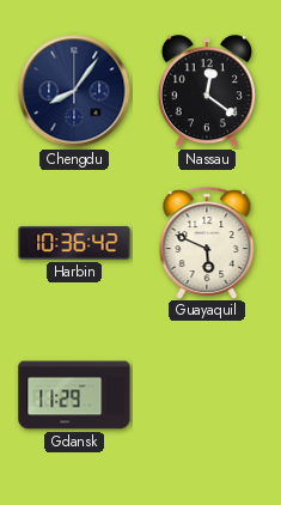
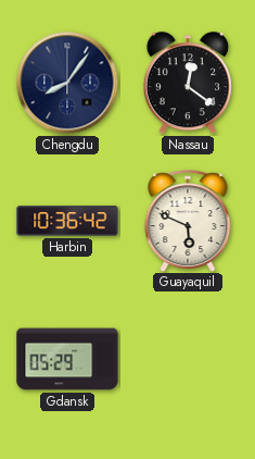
Gdansk: 11:29 -> 05:29
